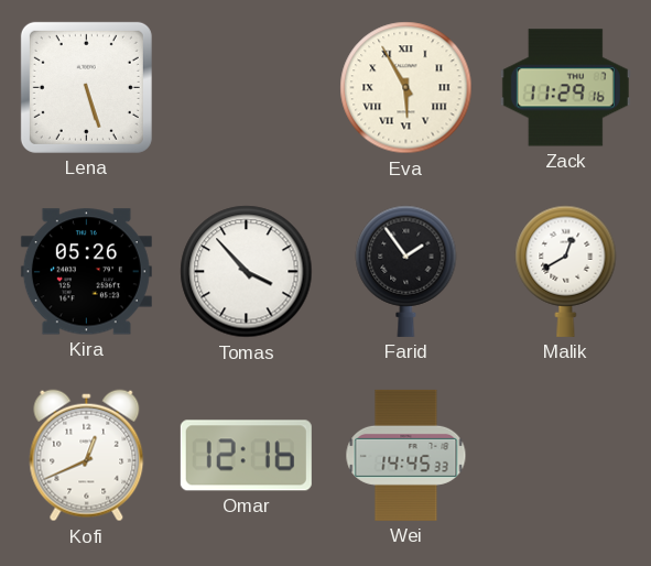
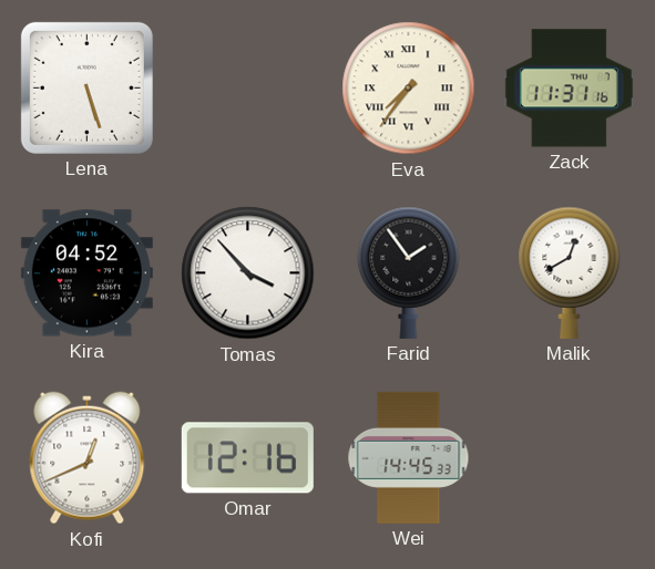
Eva: 5:55 -> 7:36
Zack: 11:29 -> 11:31
Kira: 05:26 -> 04:52
